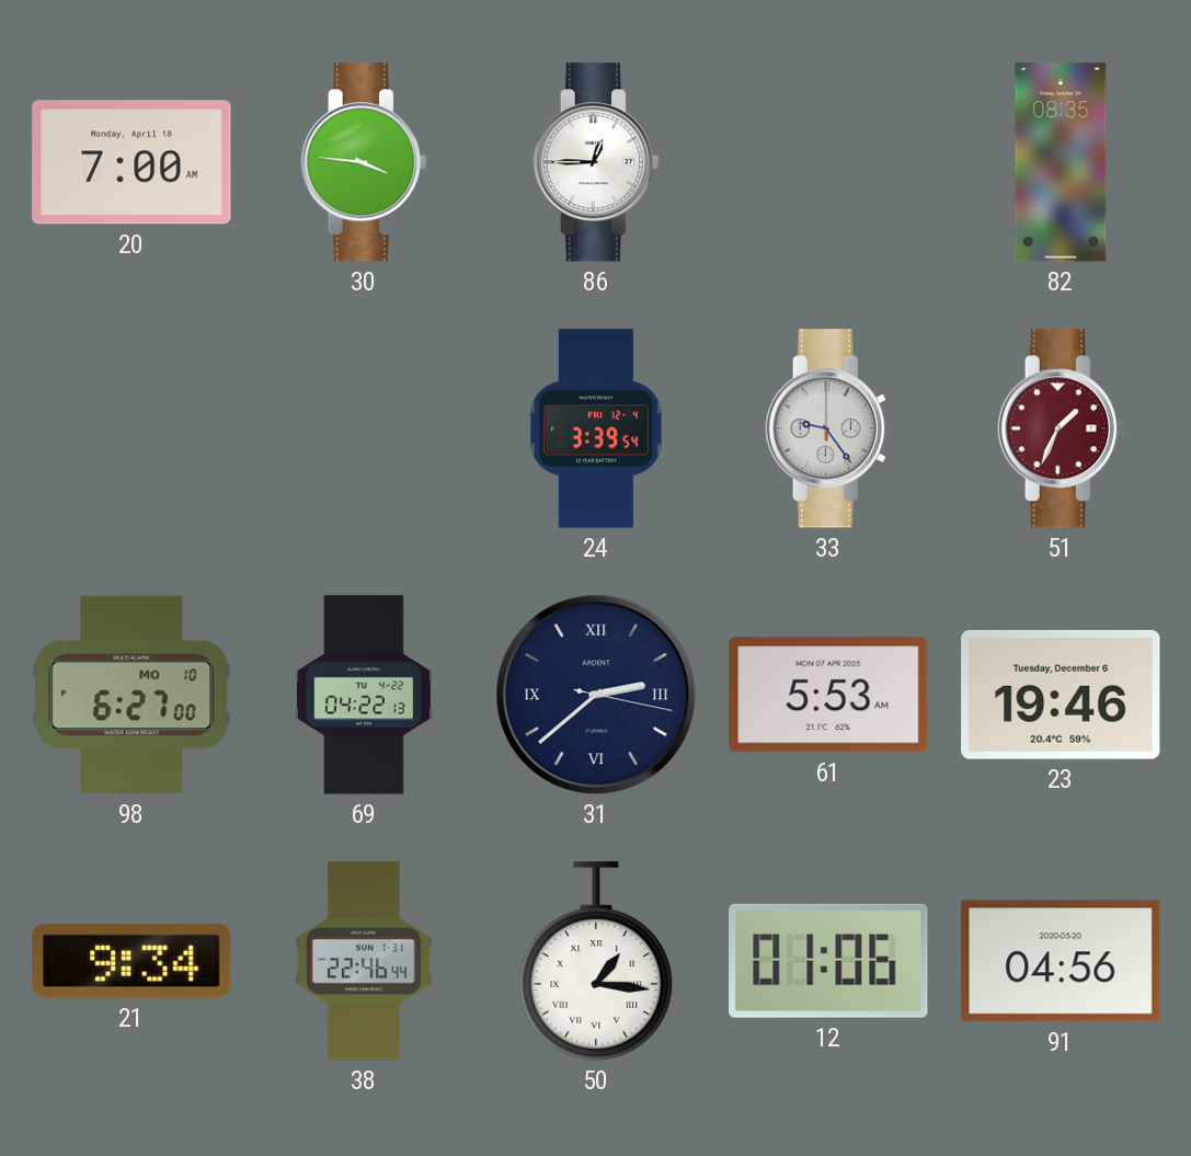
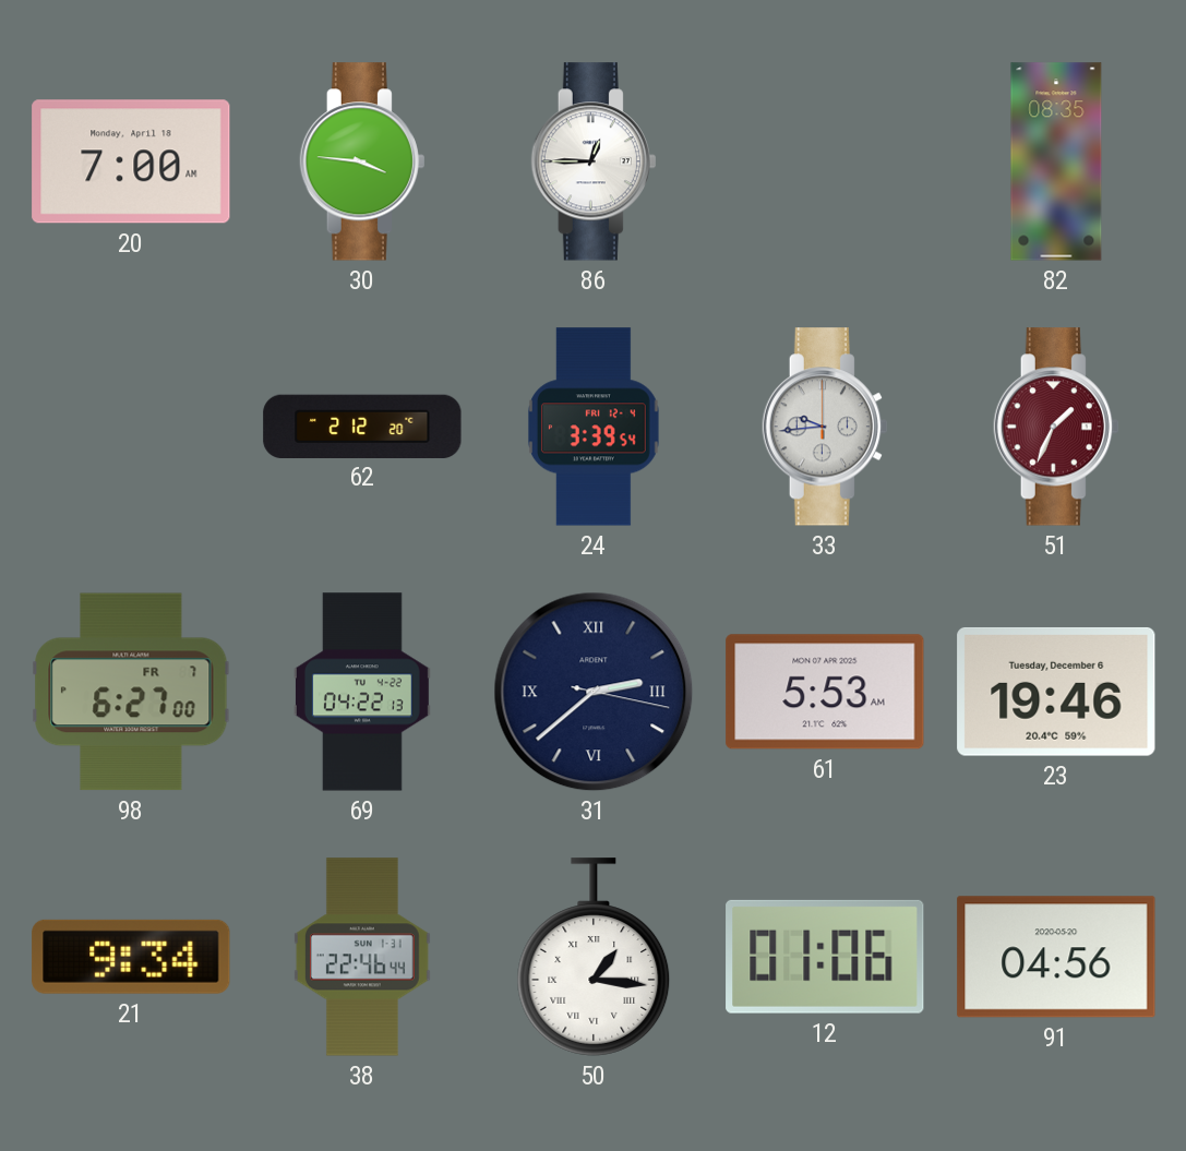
62: none -> 2:12
33: 9:24 -> 9:44
98 date: MO 10 -> FR 7
